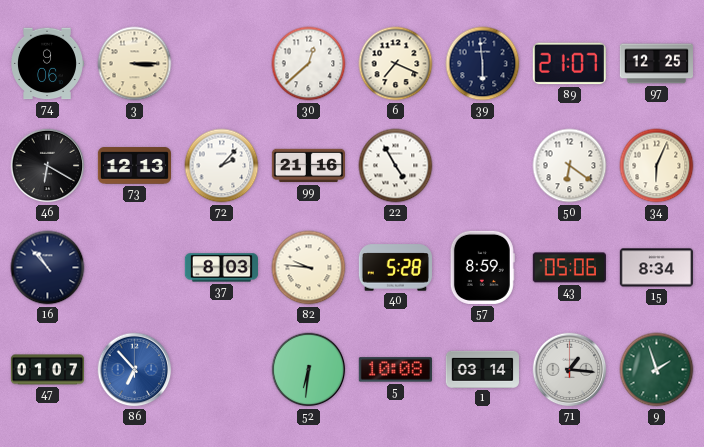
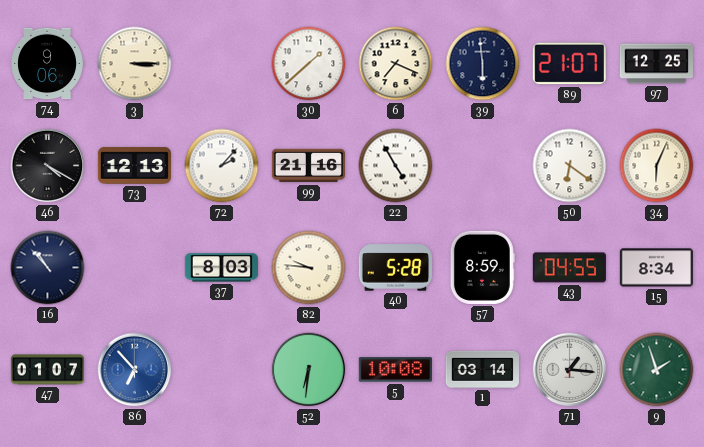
30: 12:38 -> 1:38
46: 6:20 -> 4:20
43: 05:06 -> 04:55
